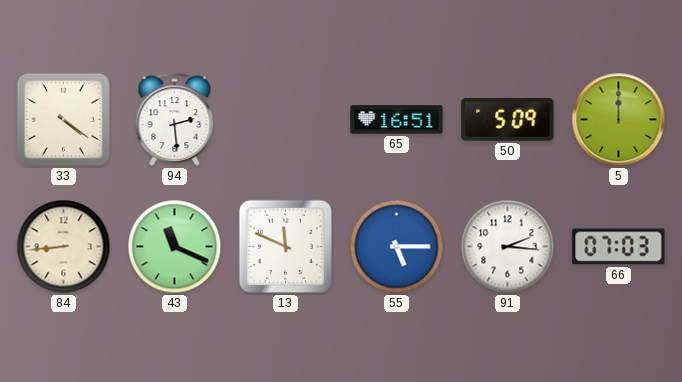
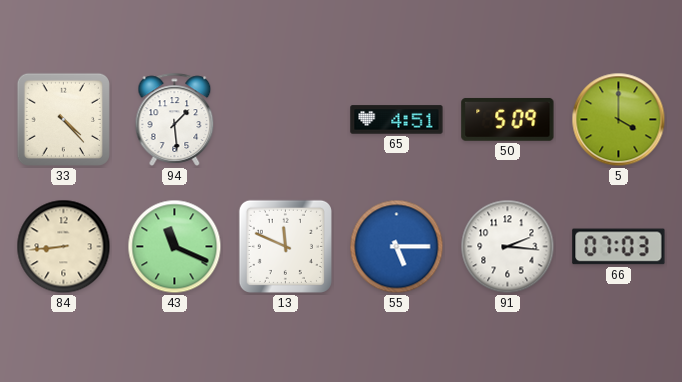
33: 4:21 -> 4:23
94: 2:29 -> 1:29
65: 16:51 -> 4:51
5: 12:00 -> 4:00
